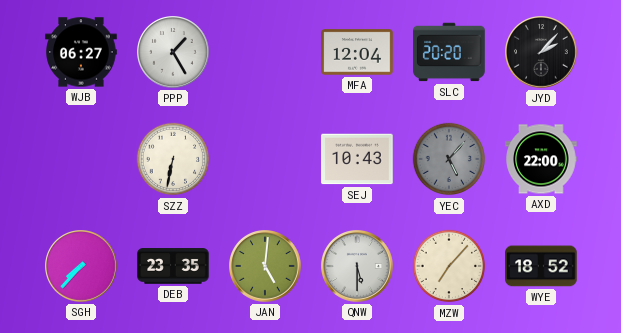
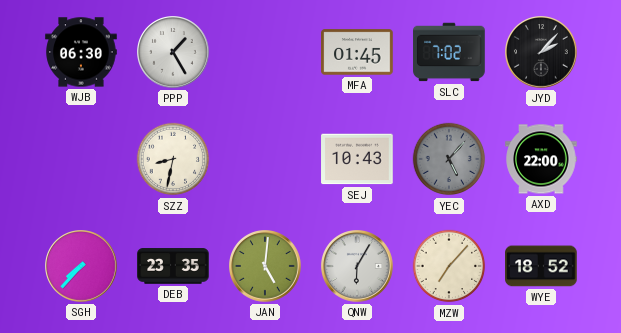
WJB: 06:27 -> 06:30
MFA: 12:04 -> 01:45
SLC: 20:20 -> 7:02
SZZ: 6:32 -> 8:32
QNW: 5:30 -> 6:05
